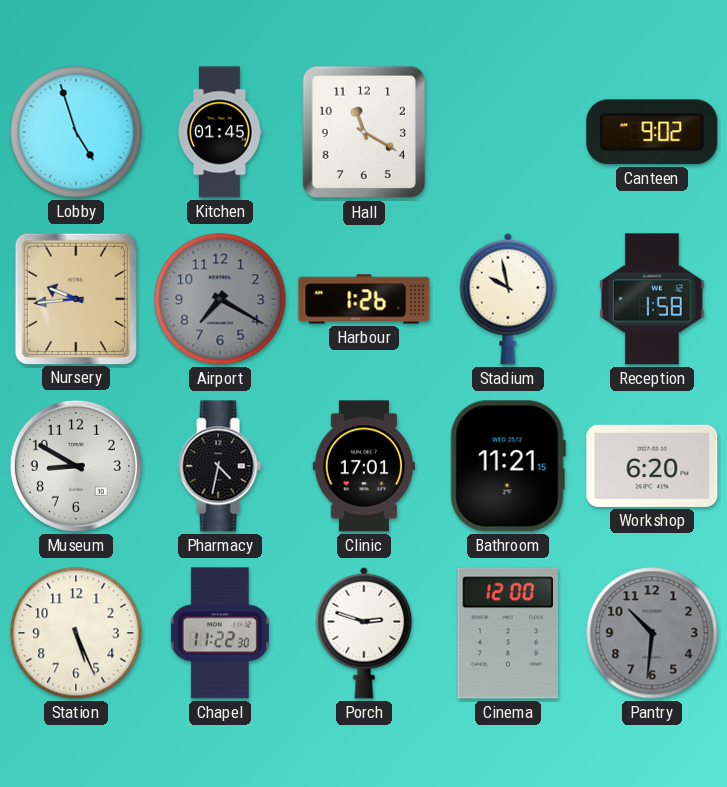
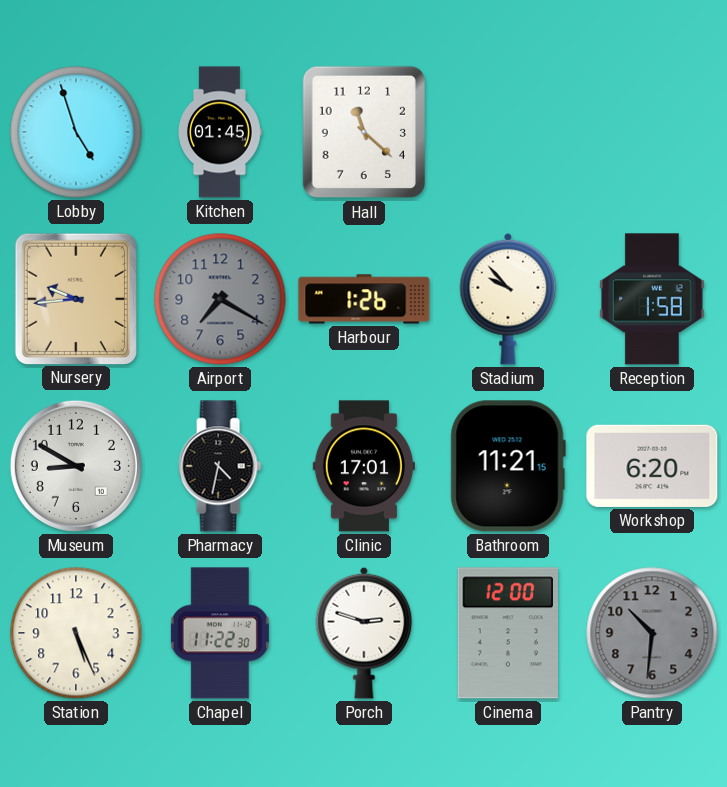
Hall: 11:20 -> 11:22
Canteen: 9:02 -> none
Stadium: 9:58 -> 9:53
